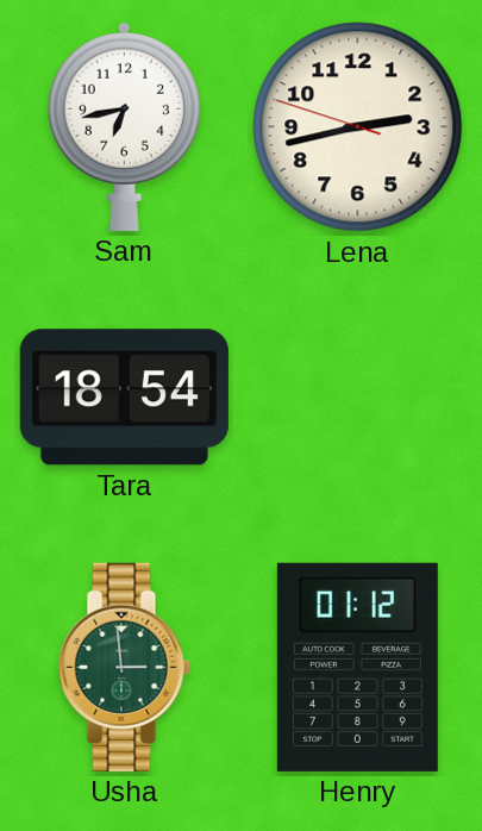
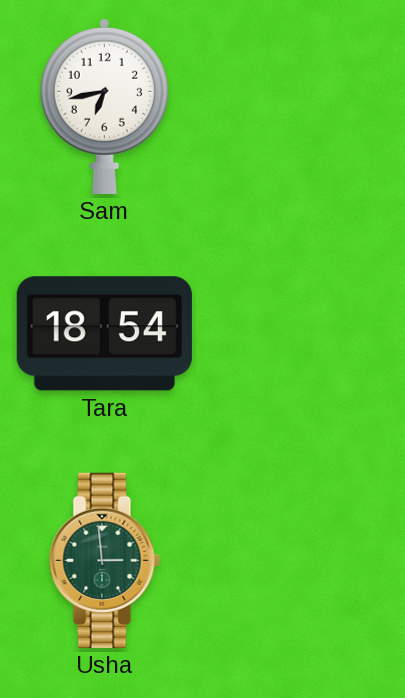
Lena: 2:42 -> none
Henry: 01:12 -> none
